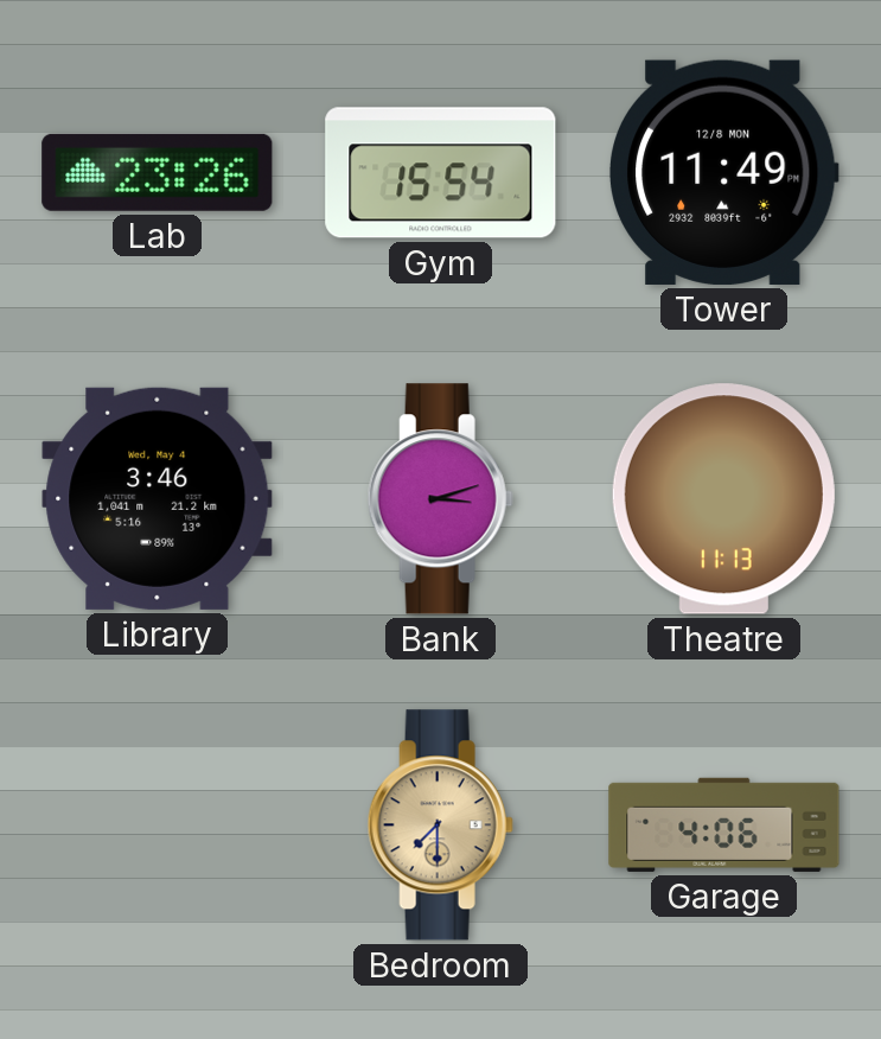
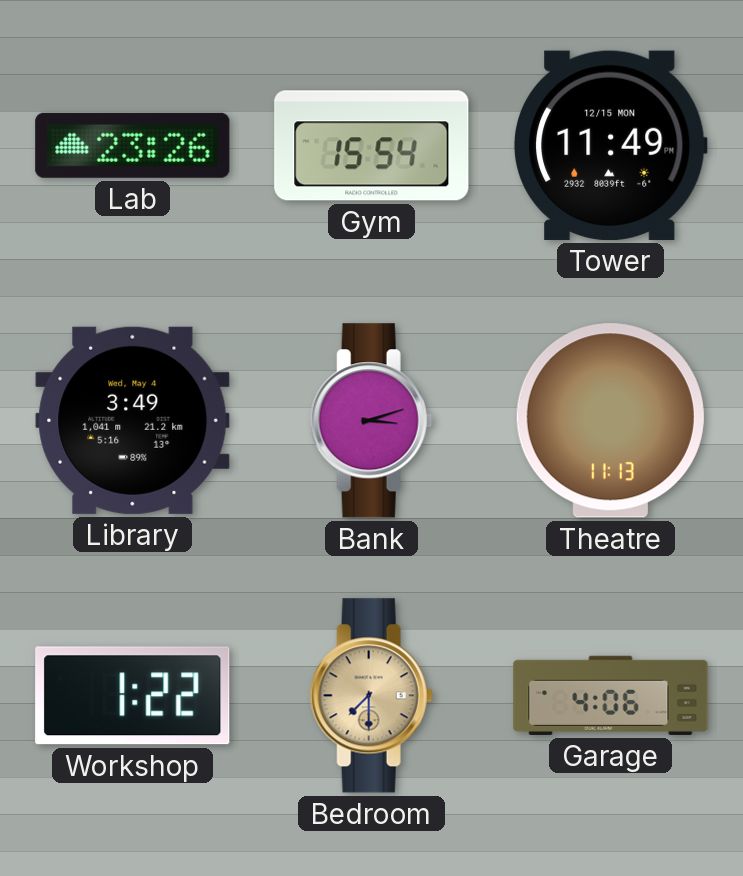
Tower date: 12/8 MON -> 12/15 MON
Library: 3:46 -> 3:49
Workshop: none -> 1:22
